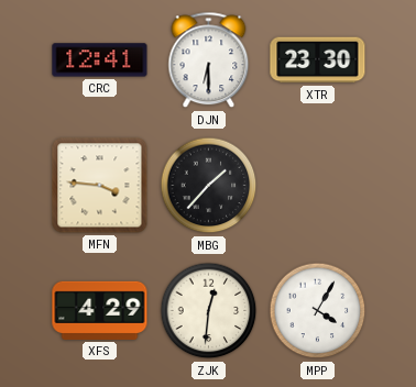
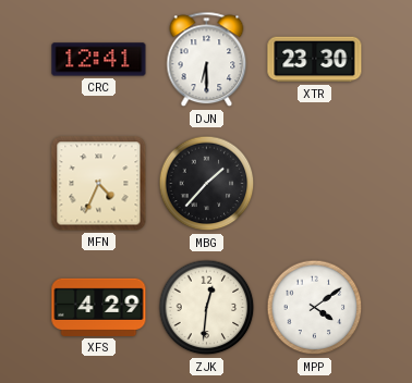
MFN: 3:46 -> 4:34
MPP: 4:05 -> 4:09
